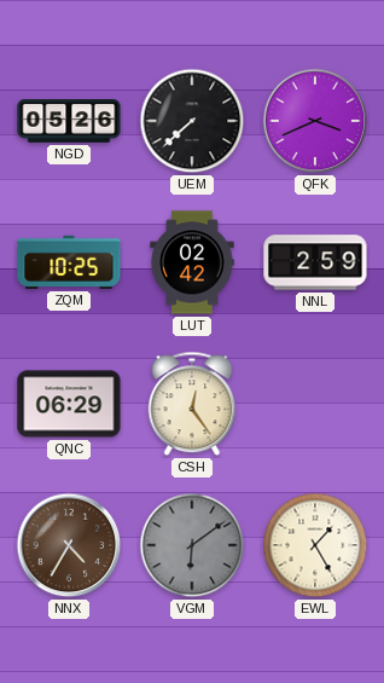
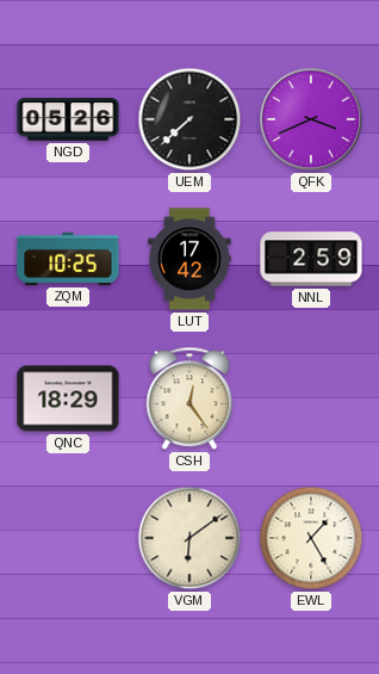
LUT: 02:42 -> 17:42
QNC: 06:29 -> 18:29
NNX: 4:35 -> none
VGM dial: grey -> cream
